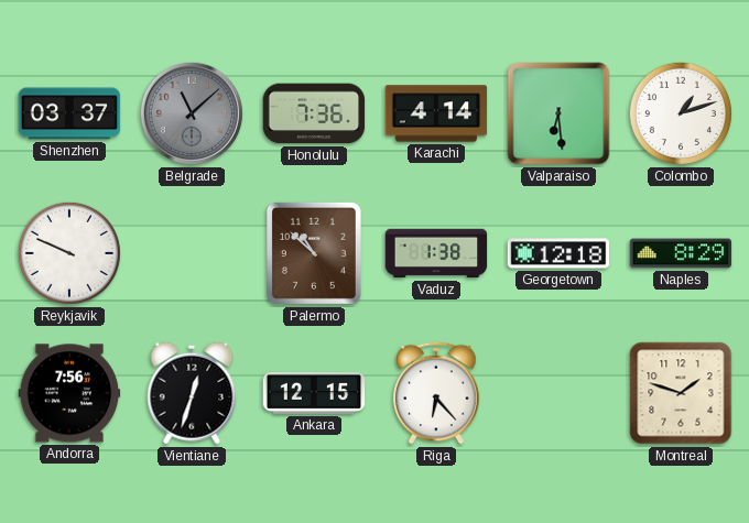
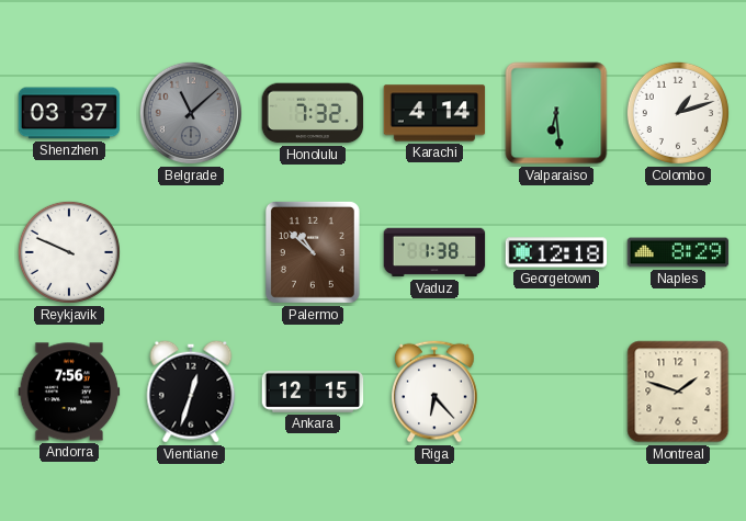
Honolulu: 7:36 -> 7:32
